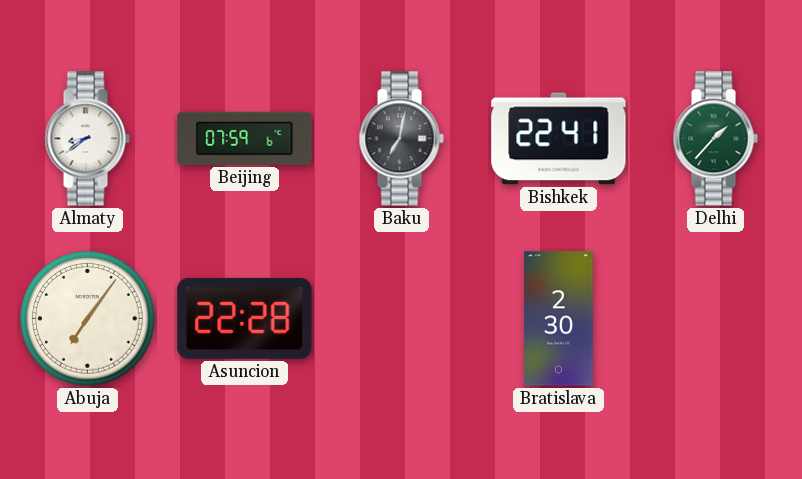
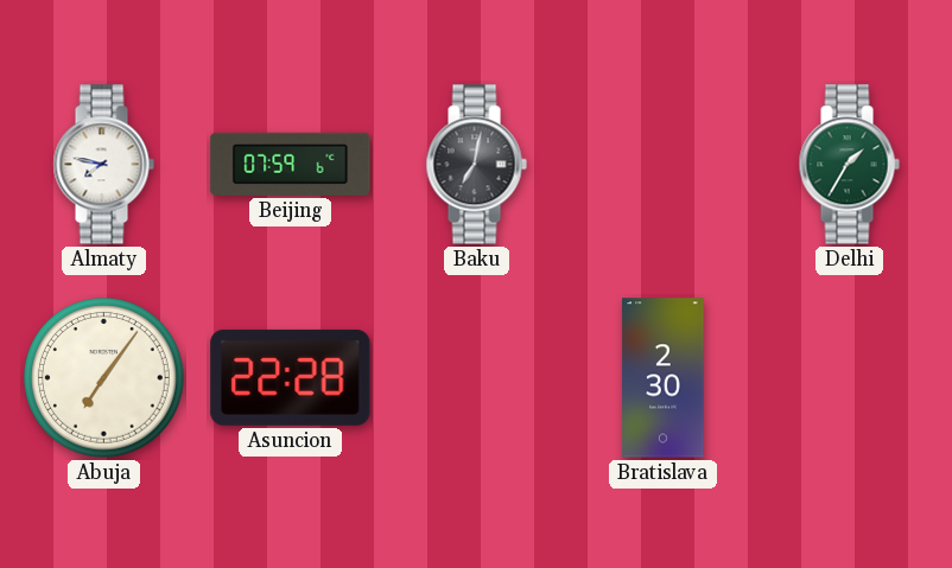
Almaty: 8:39 -> 7:47
Bishkek: 22:41 -> none
Delhi: 1:37 -> 1:35
